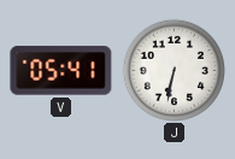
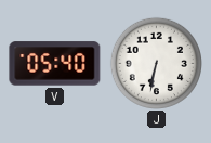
V: 05:41 -> 05:40
